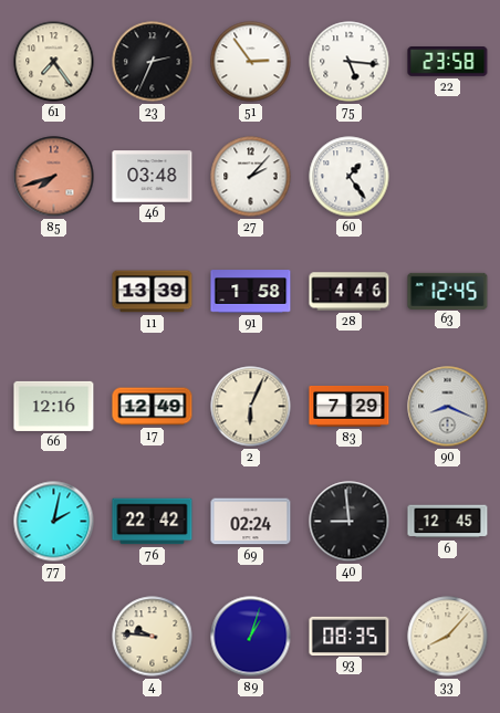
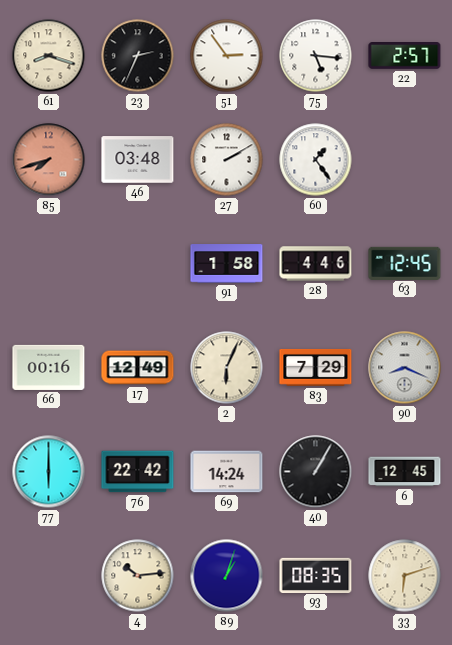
61: 7:24 -> 8:18
22: 23:58 -> 2:57
27: 2:07 -> 2:10
11: 13:39 -> none
66: 12:16 -> 00:16
77: 2:02 -> 6:00
69: 02:24 -> 14:24
40: 8:59 -> 1:05
4: 9:46 -> 10:14
33: 8:07 -> 6:12
